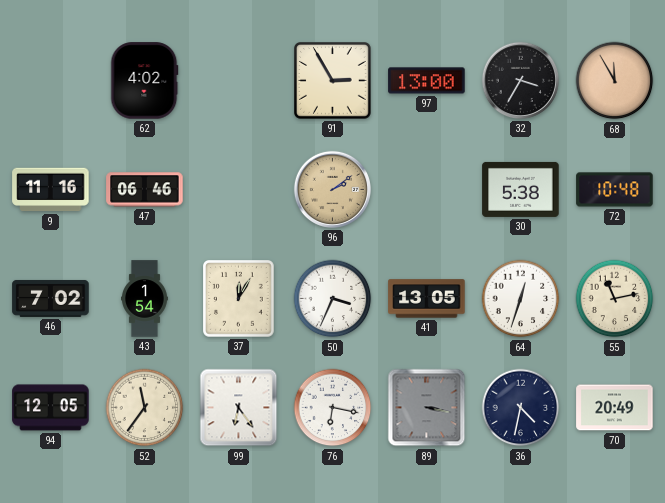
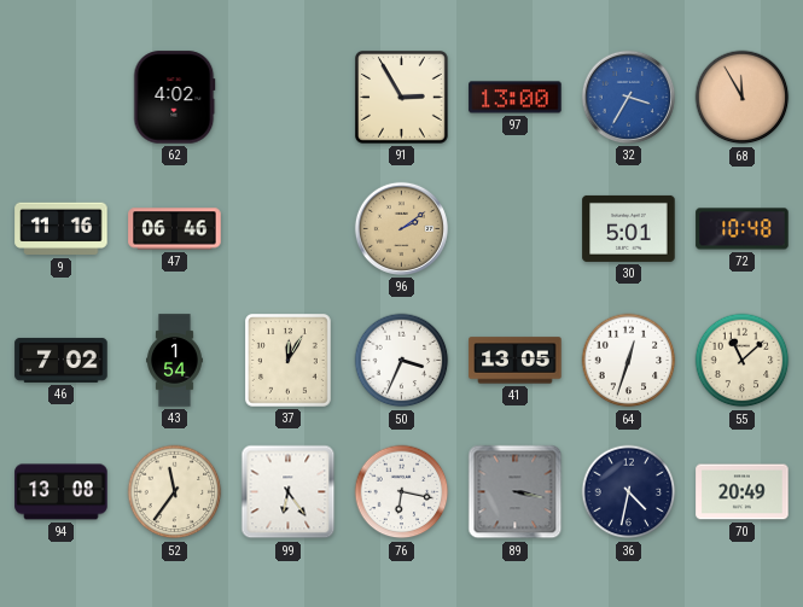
32 dial: black -> blue
30: 5:38 -> 5:01
55: 11:13 -> 11:08
94: 12:05 -> 13:08
